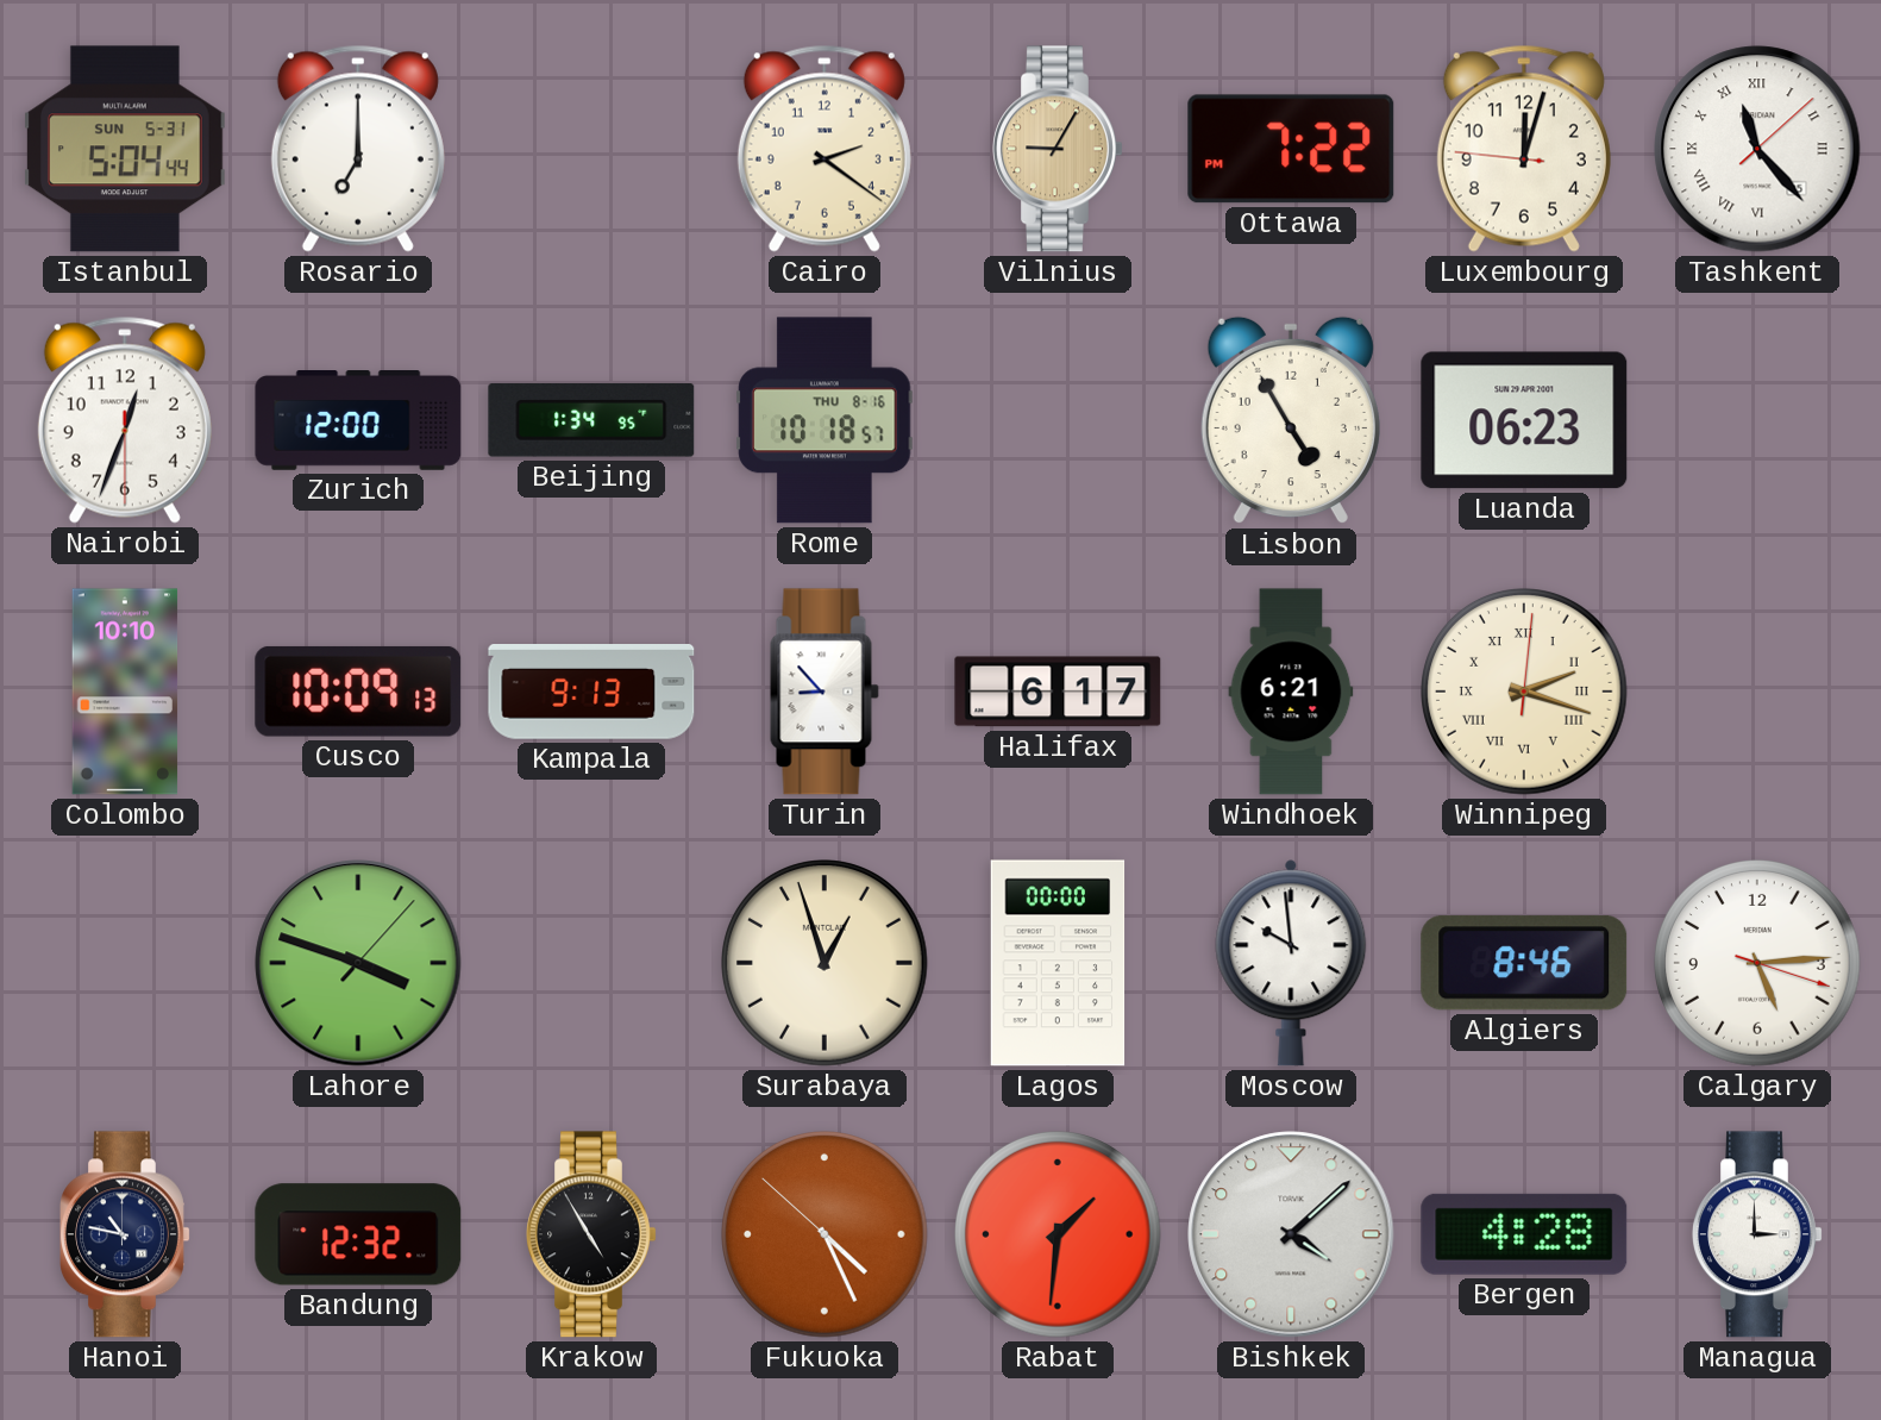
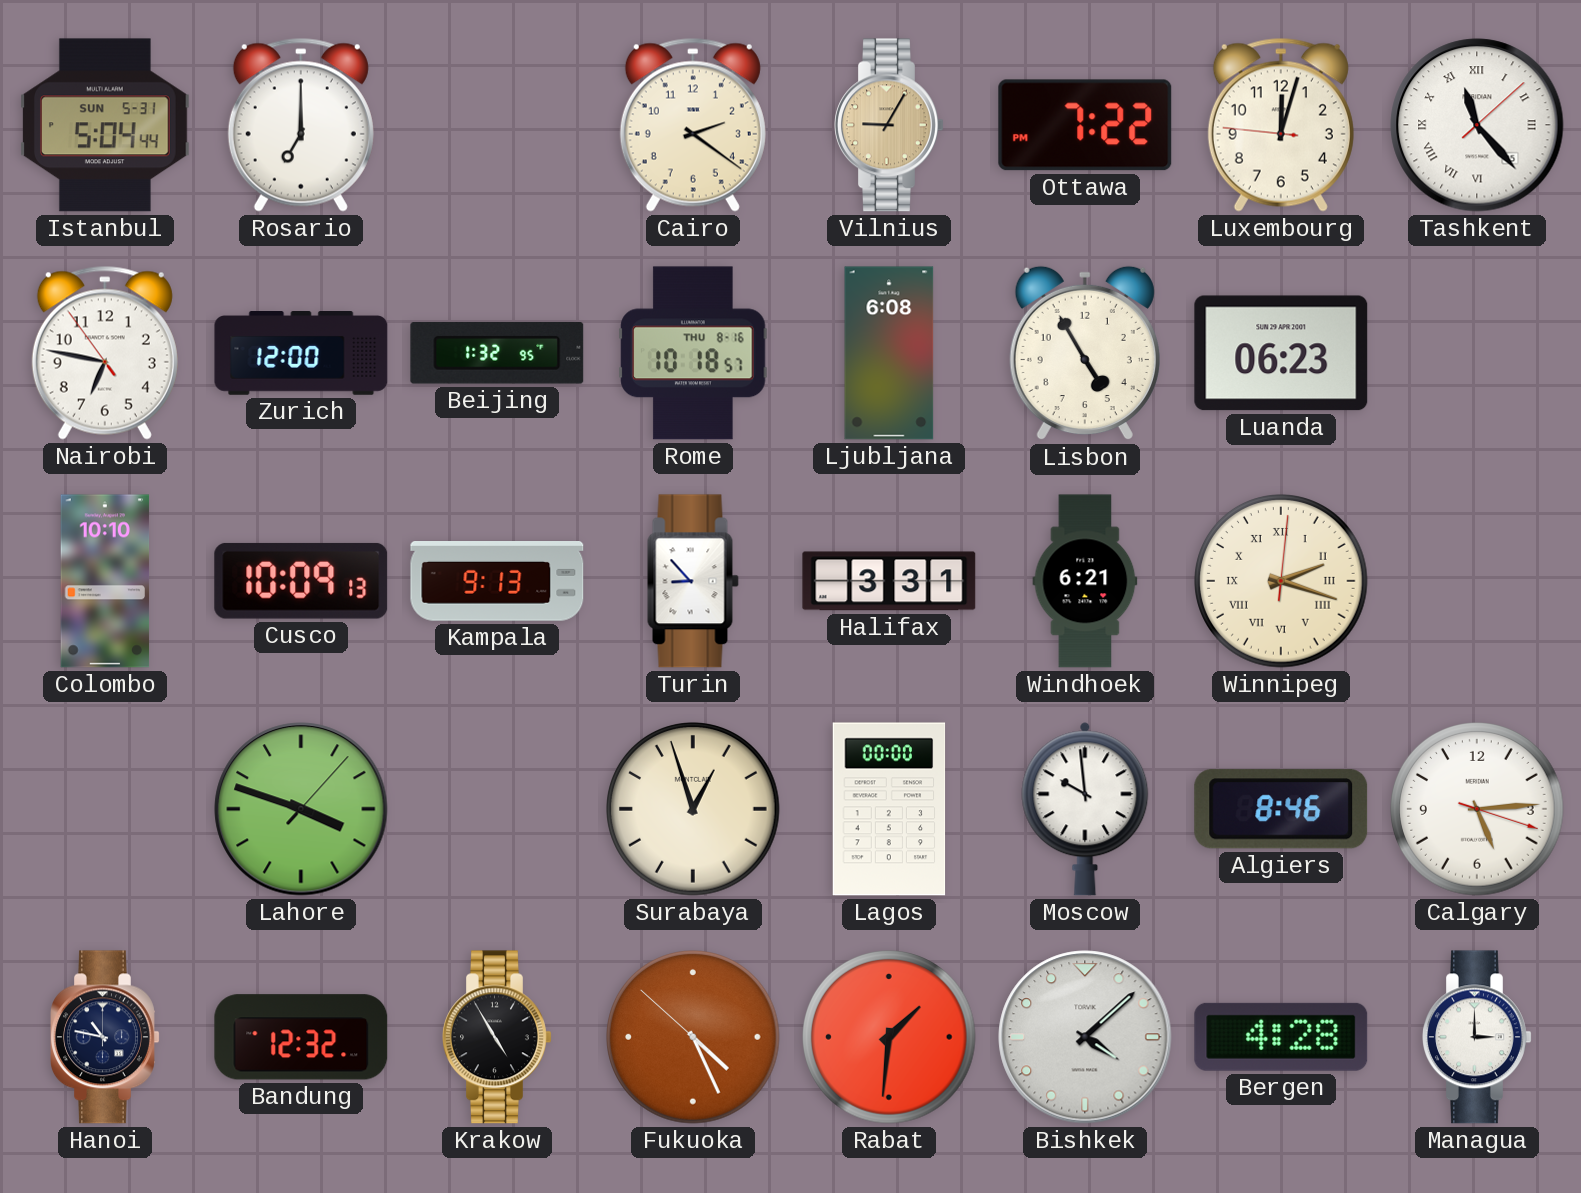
Nairobi: 12:33 -> 6:46
Beijing: 1:34 -> 1:32
Ljubljana: none -> 6:08
Halifax: 6:17 -> 3:31
